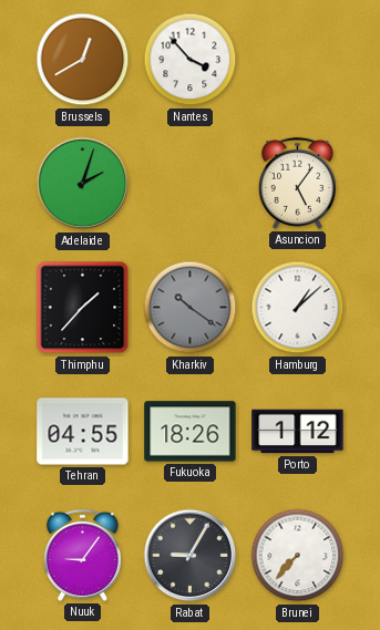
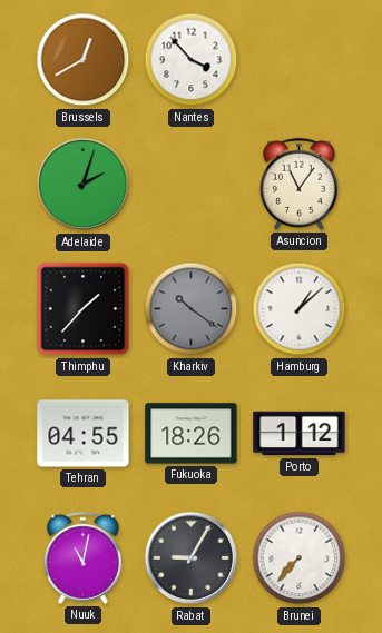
Asuncion: 5:06 -> 11:06
Nuuk: 9:06 -> 11:02
